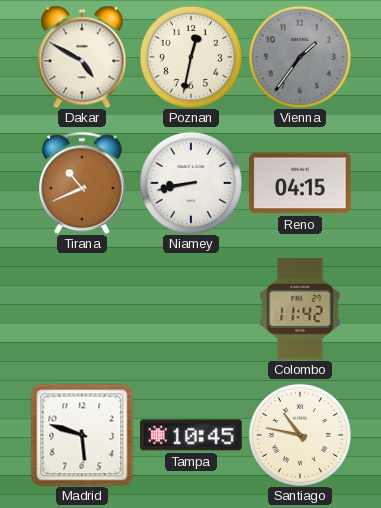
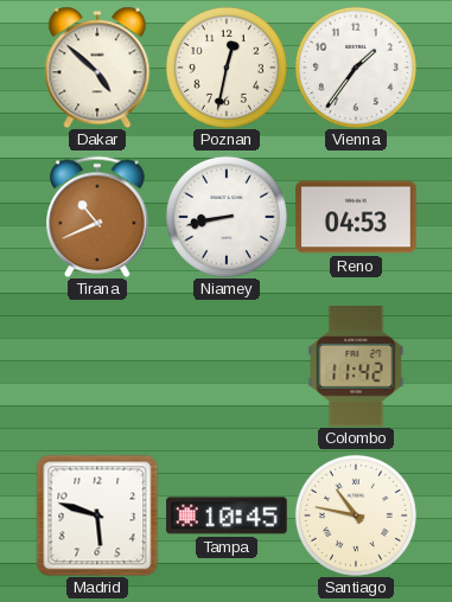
Dakar: 4:50 -> 4:52
Vienna dial: grey -> white
Reno: 04:15 -> 04:53
